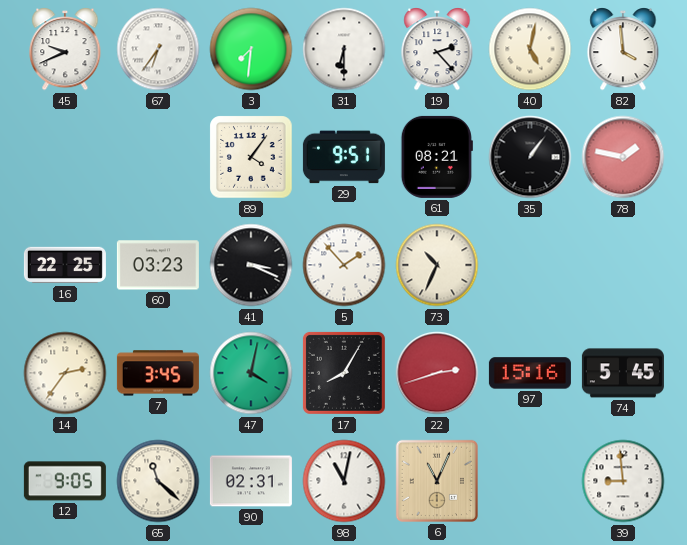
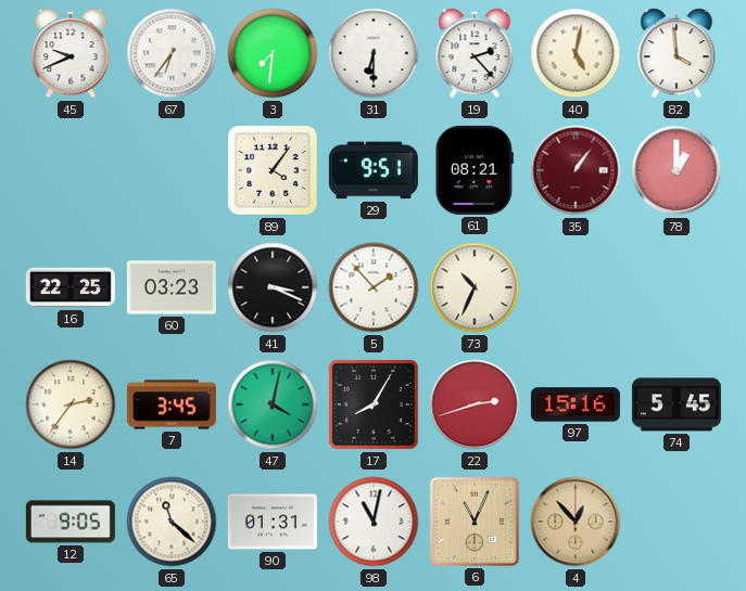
35 dial: black -> burgundy
78: 1:47 -> 1:00
90: 02:31 -> 01:31
4: none -> 12:53
39: 8:59 -> none
